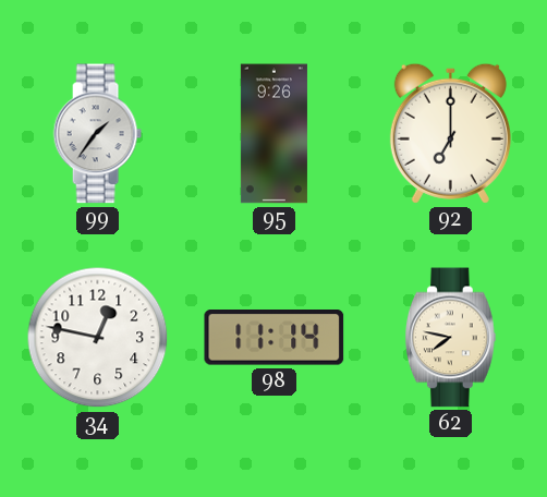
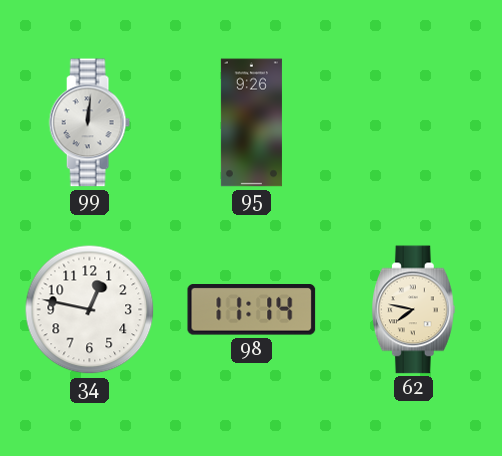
99: 1:36 -> 12:01
92: 7:00 -> none
